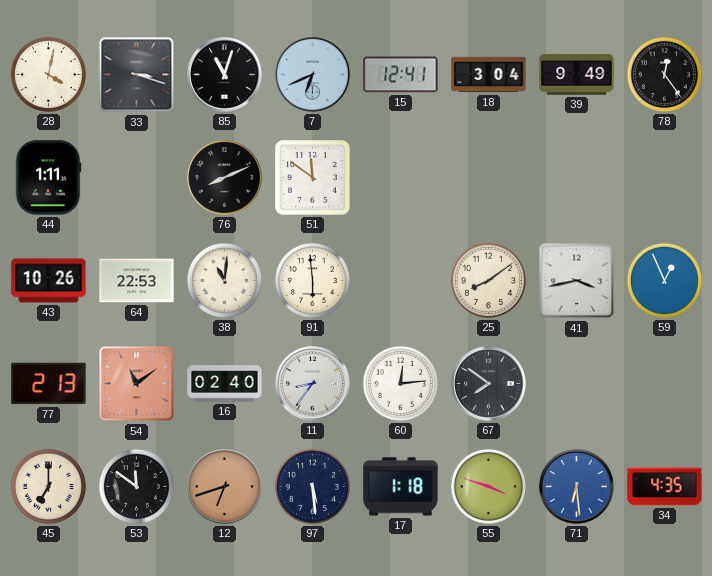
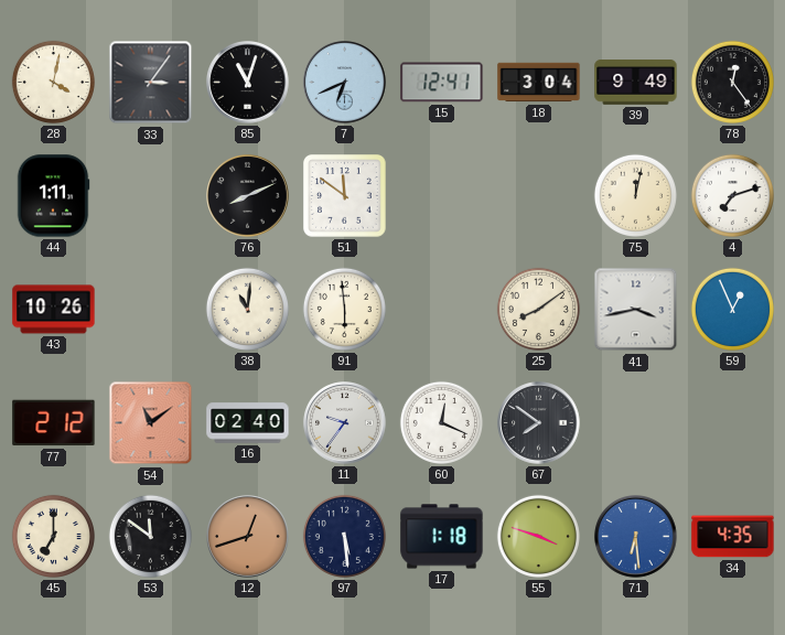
33: 3:18 -> 3:06
75: none -> 12:02
4: none -> 7:12
64: 22:53 -> none
77: 2:13 -> 2:12
11: 8:36 -> 9:36
60: 12:14 -> 12:19
12: 6:42 -> 12:42
